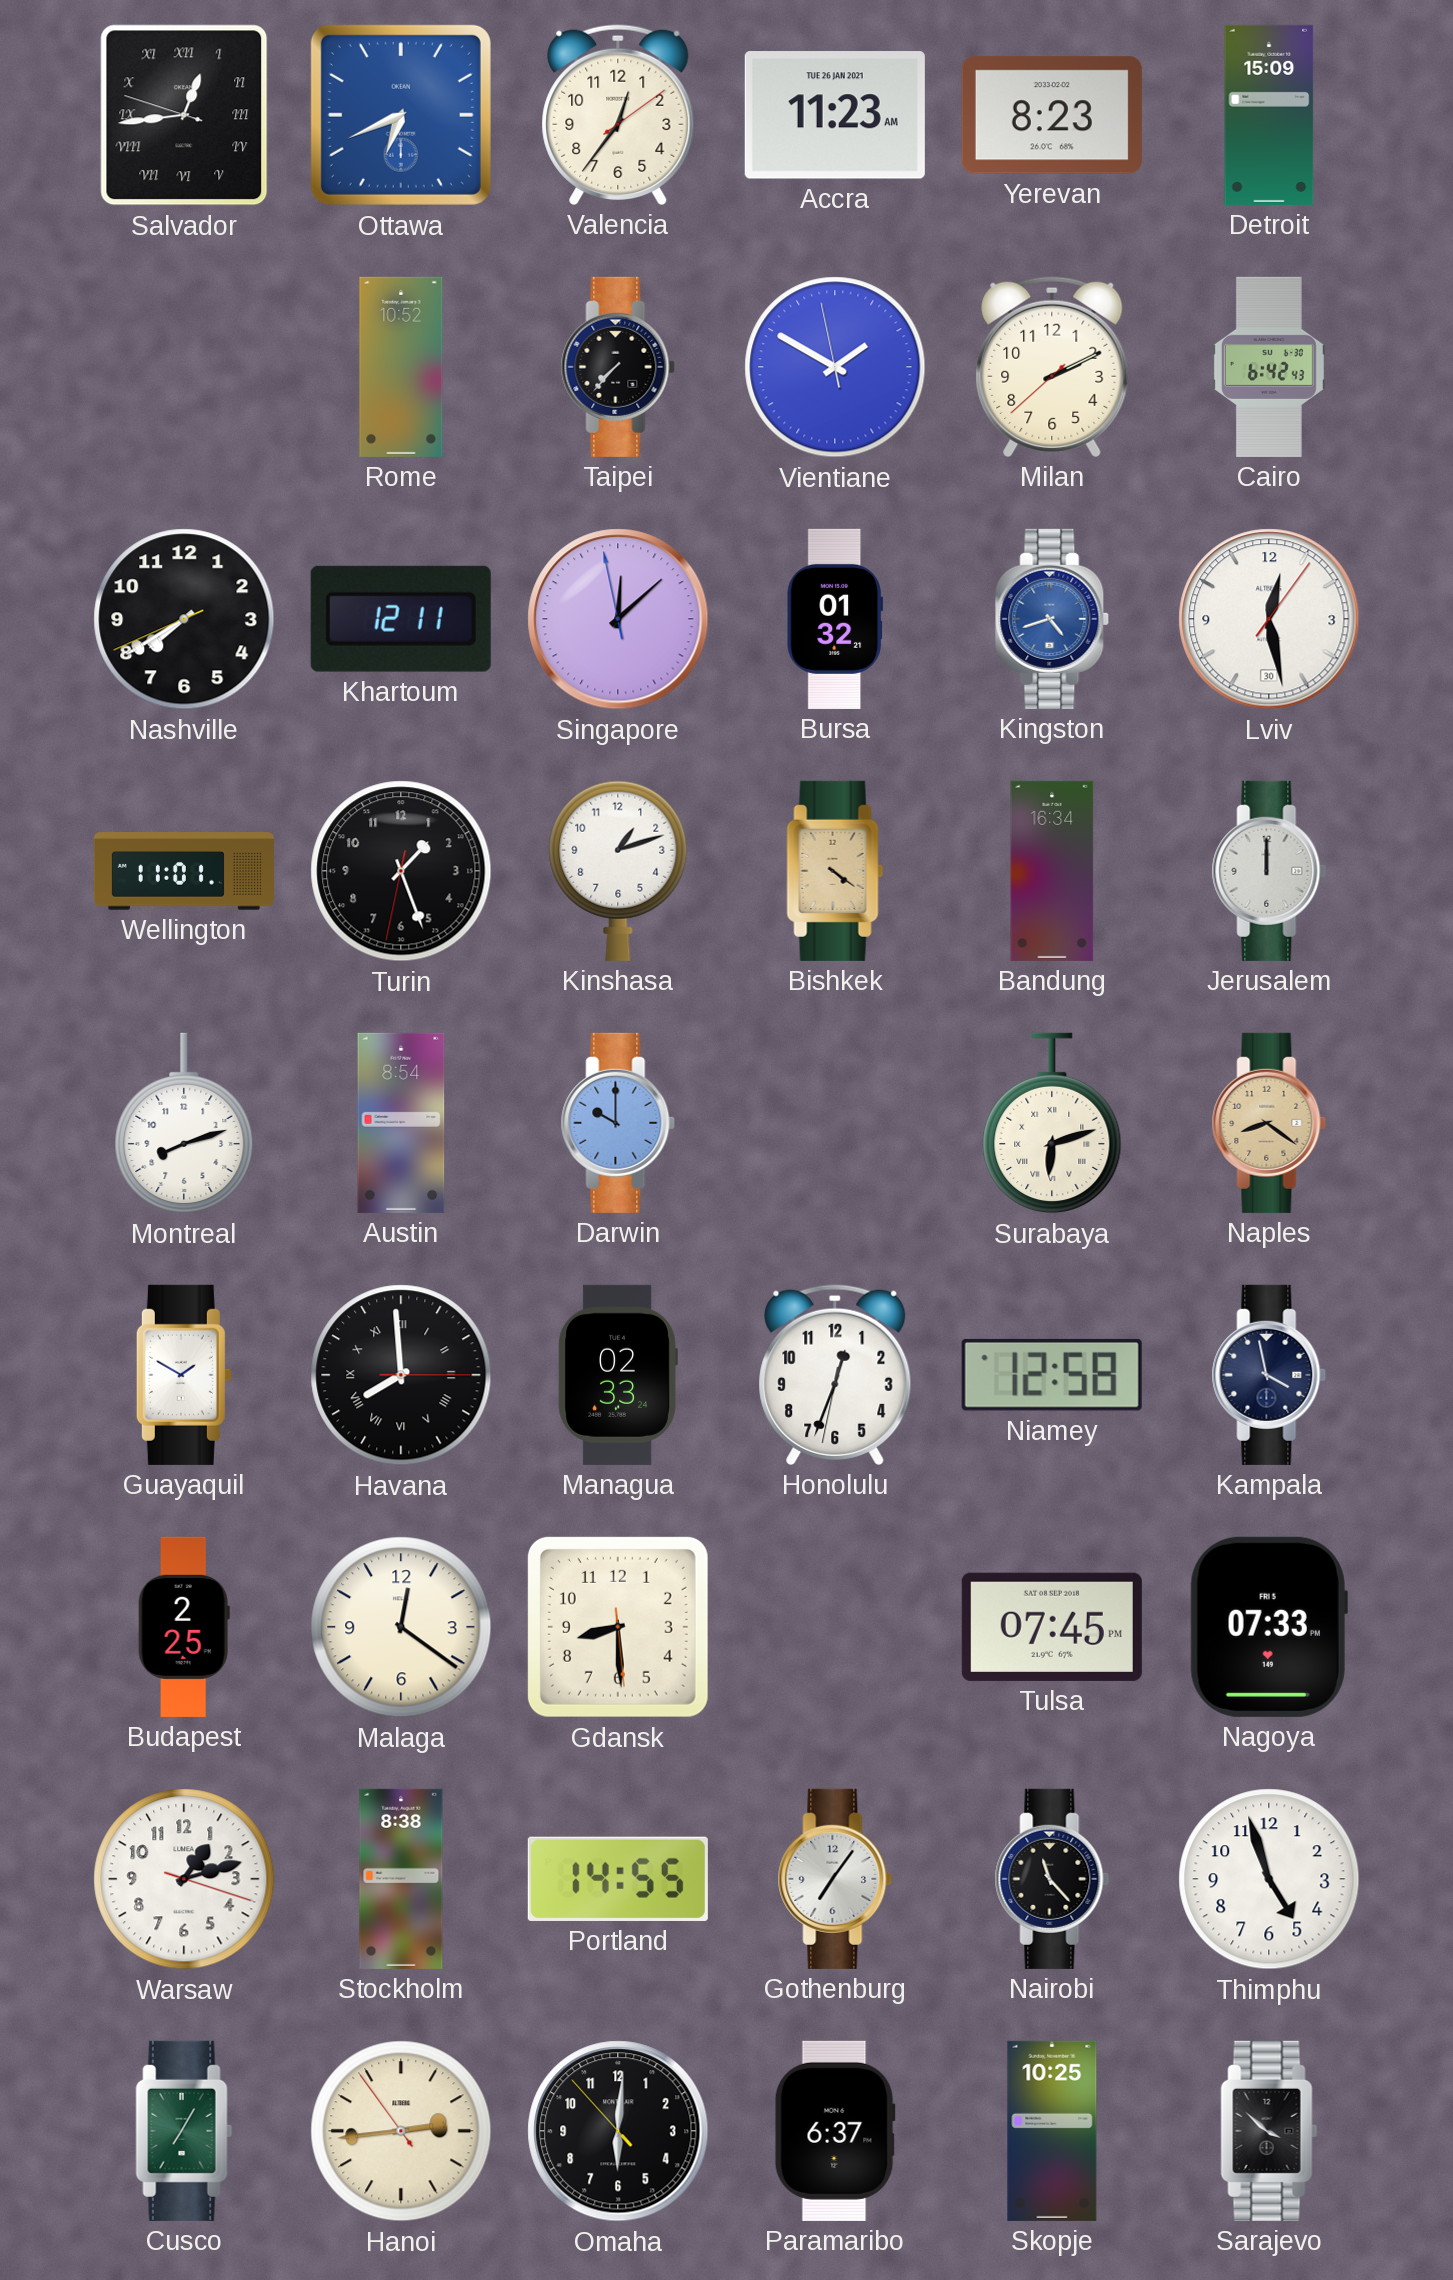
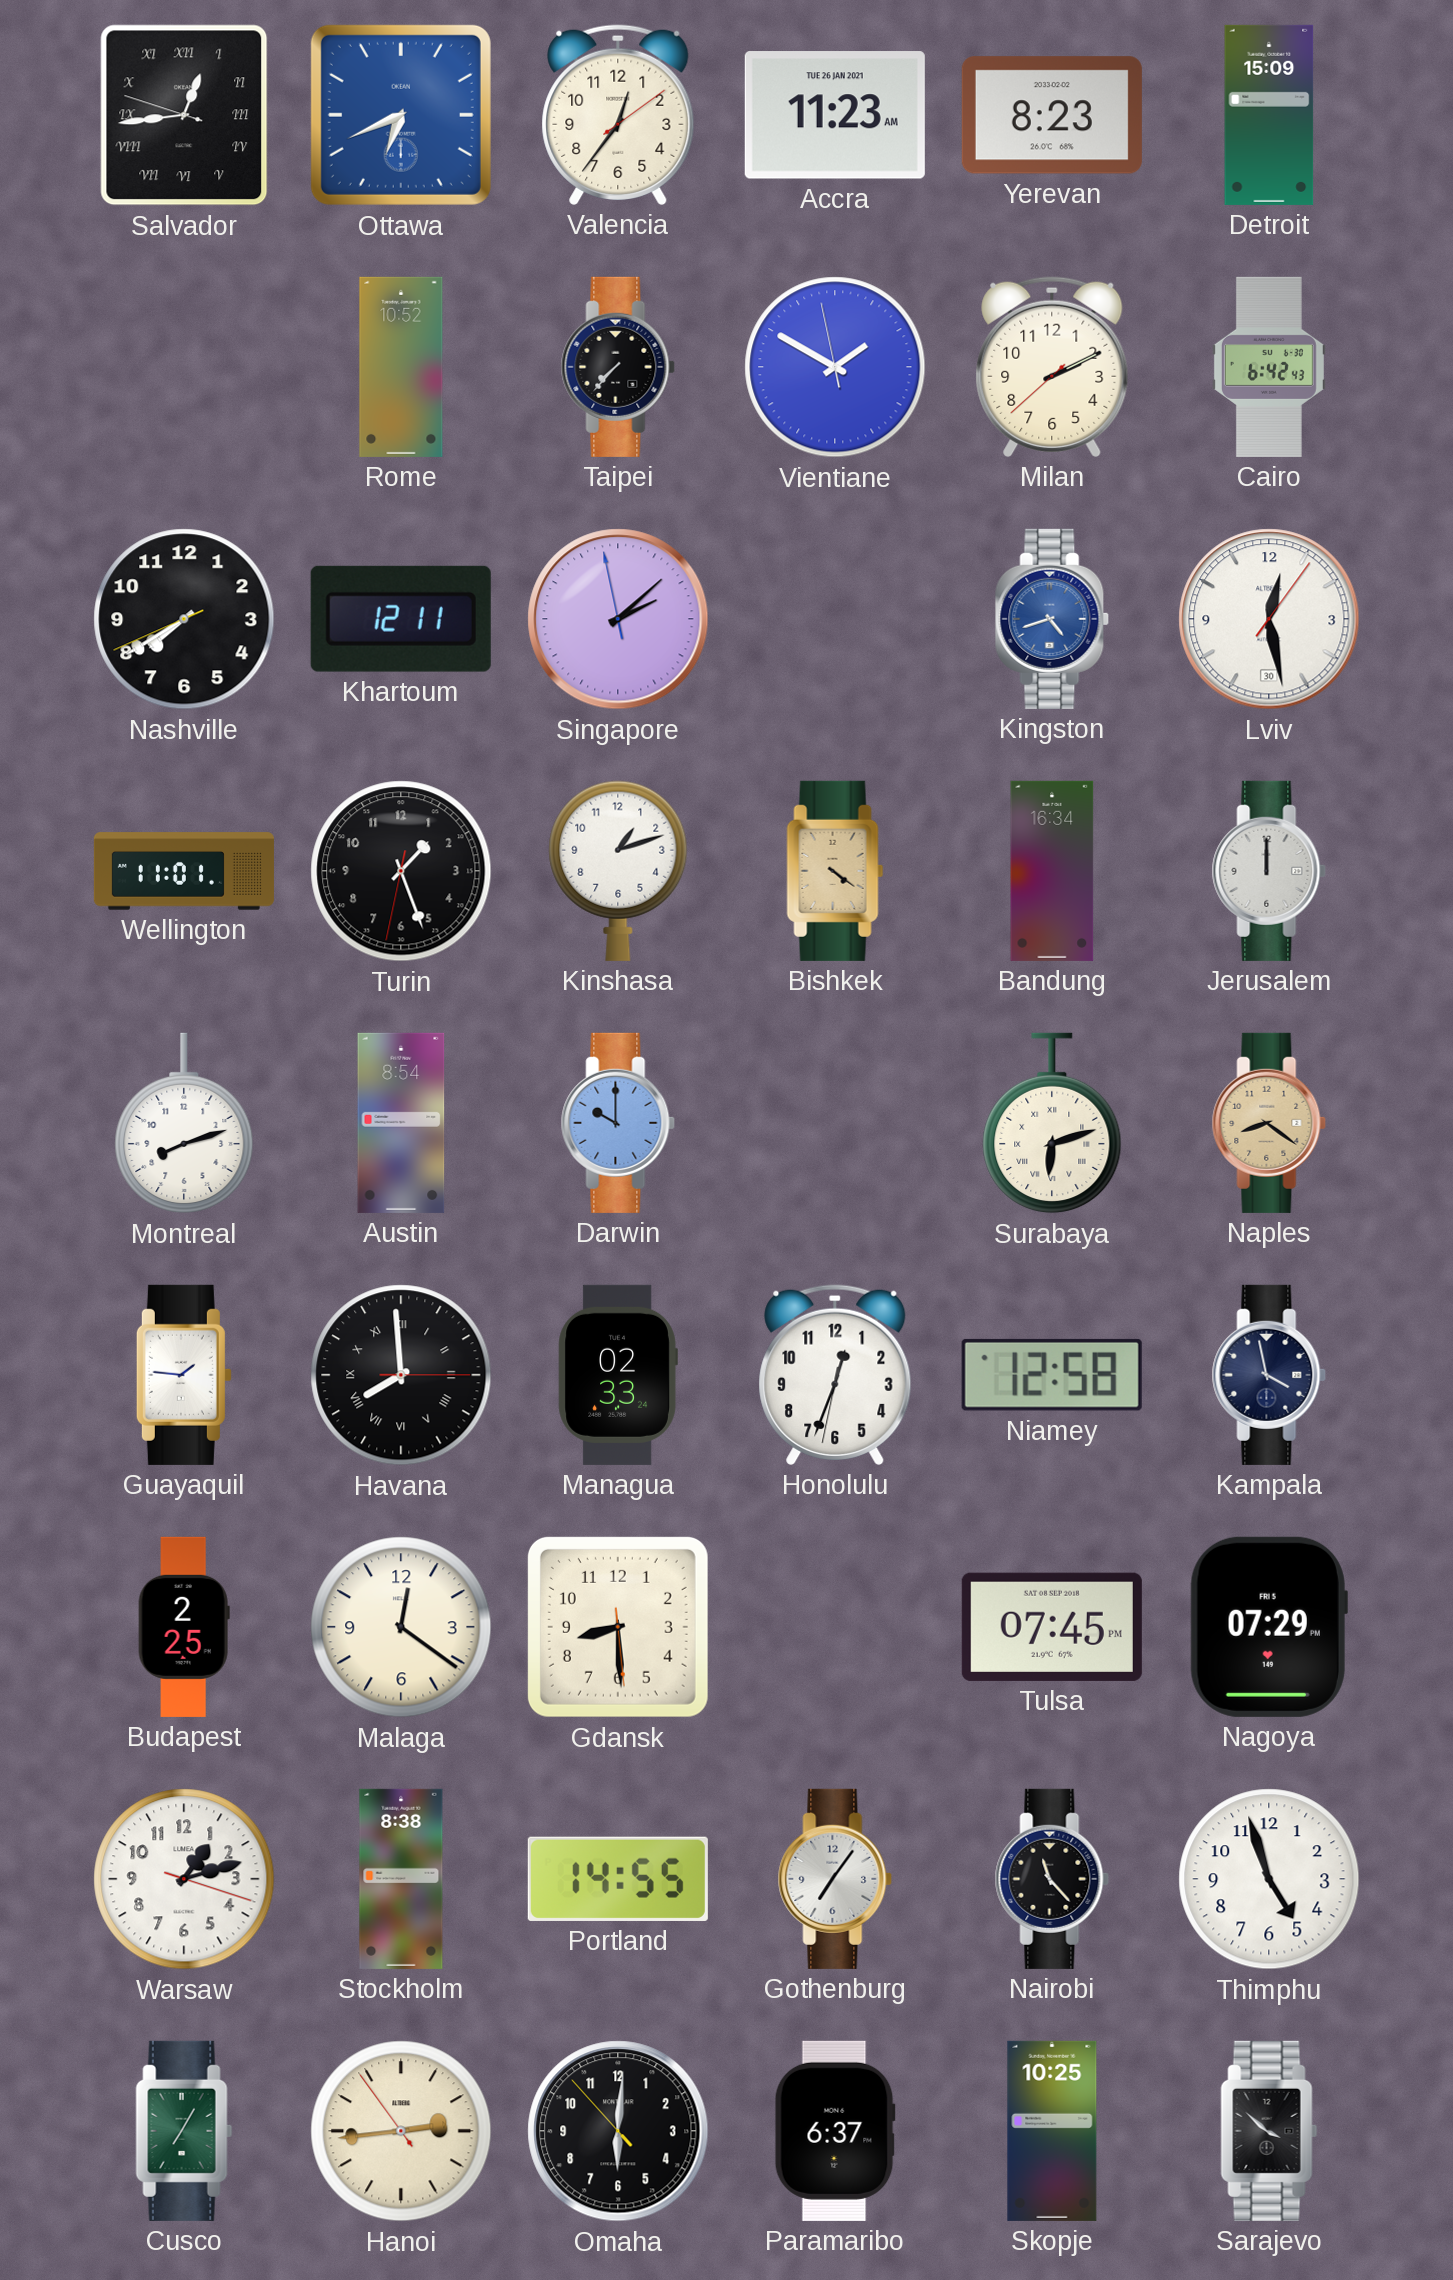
Singapore: 12:07 -> 2:07
Bursa: 01:32 -> none
Guayaquil: 1:50 -> 1:46
Nagoya: 07:33 -> 07:29
